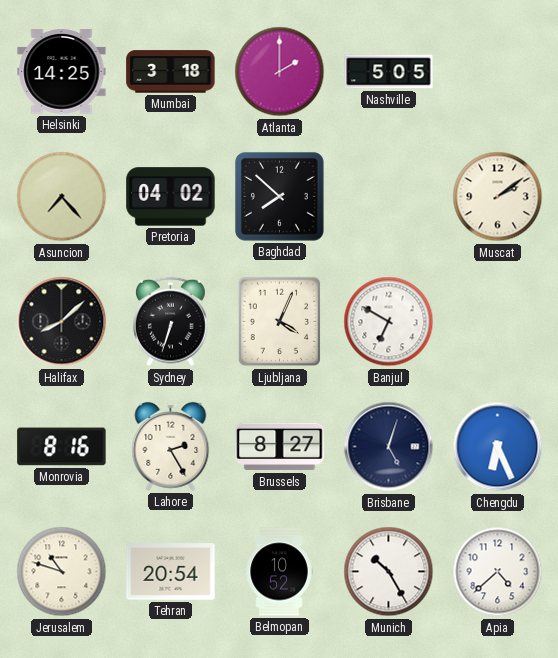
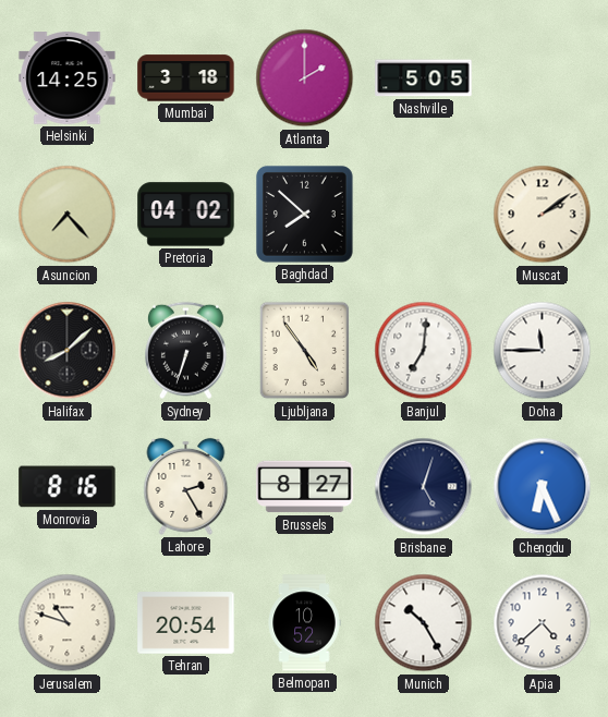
Ljubljana: 4:04 -> 4:54
Banjul: 6:50 -> 7:01
Doha: none -> 11:45
